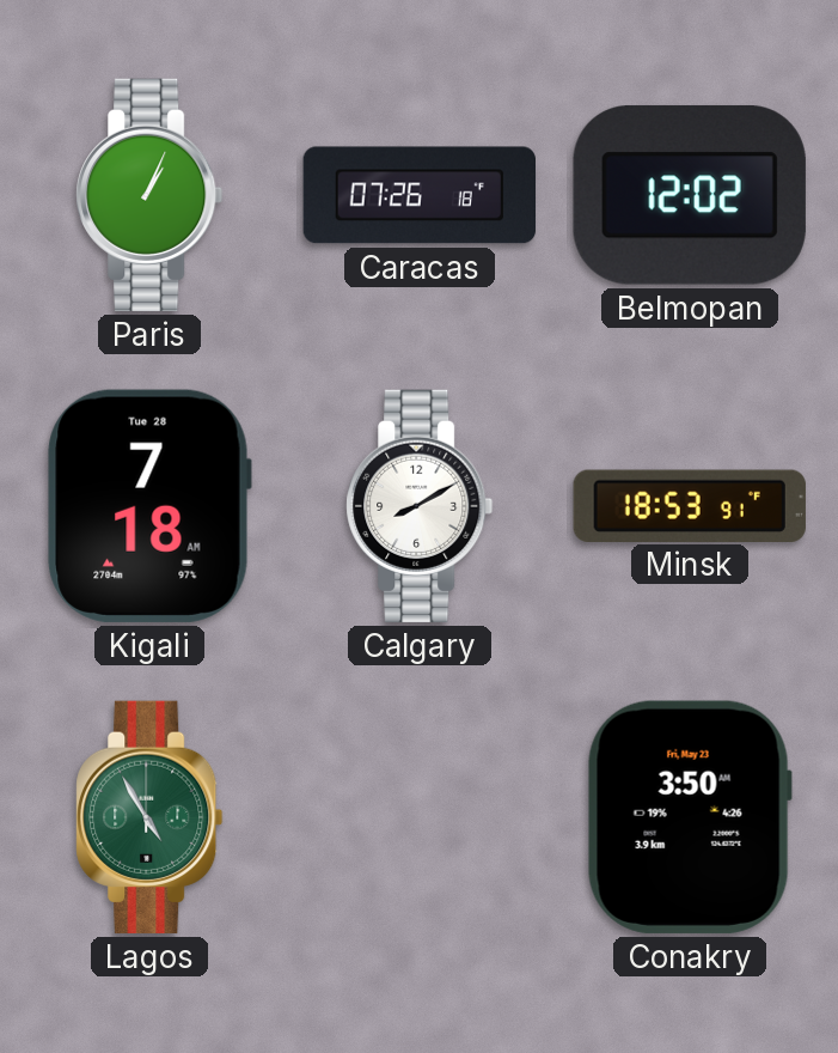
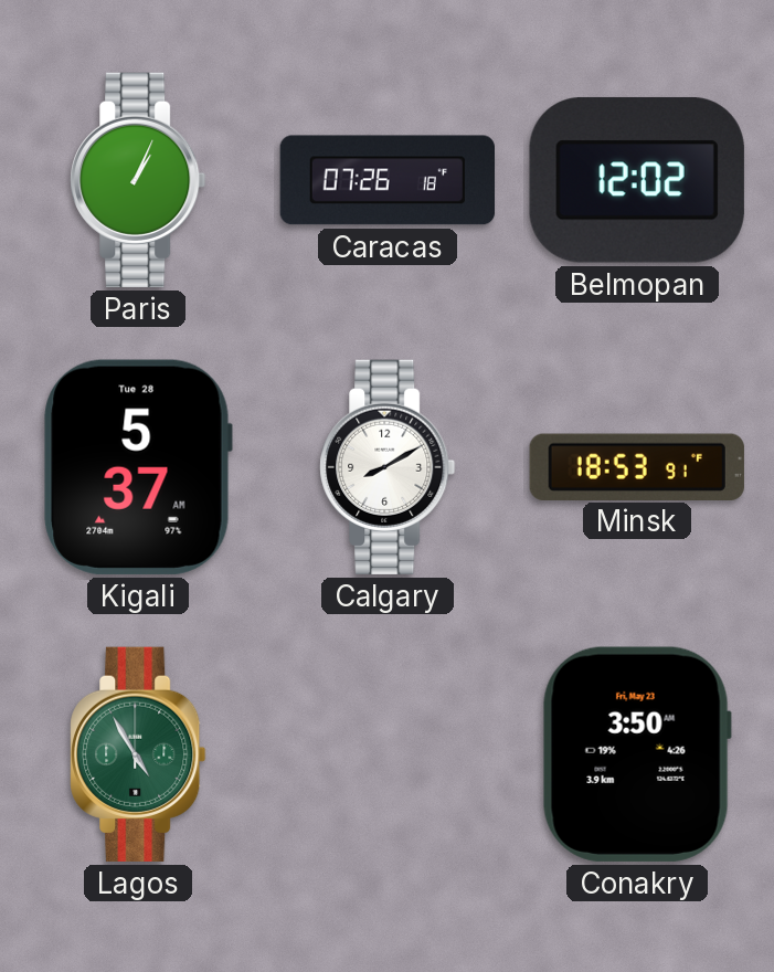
Kigali: 7:18 -> 5:37
